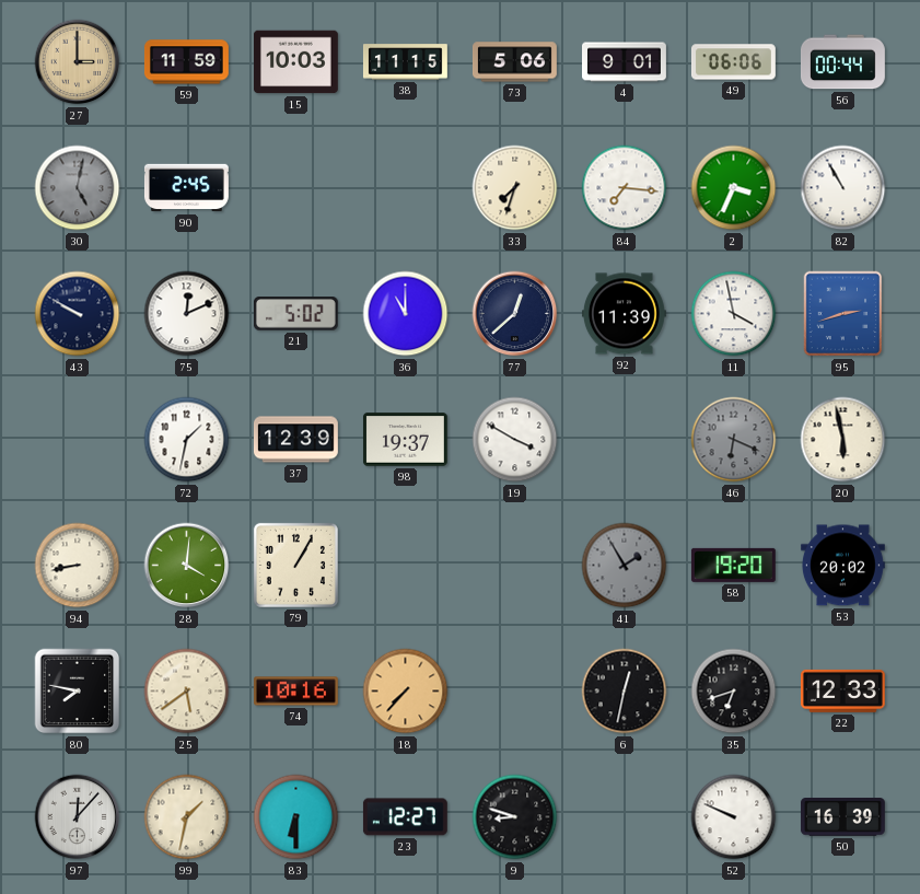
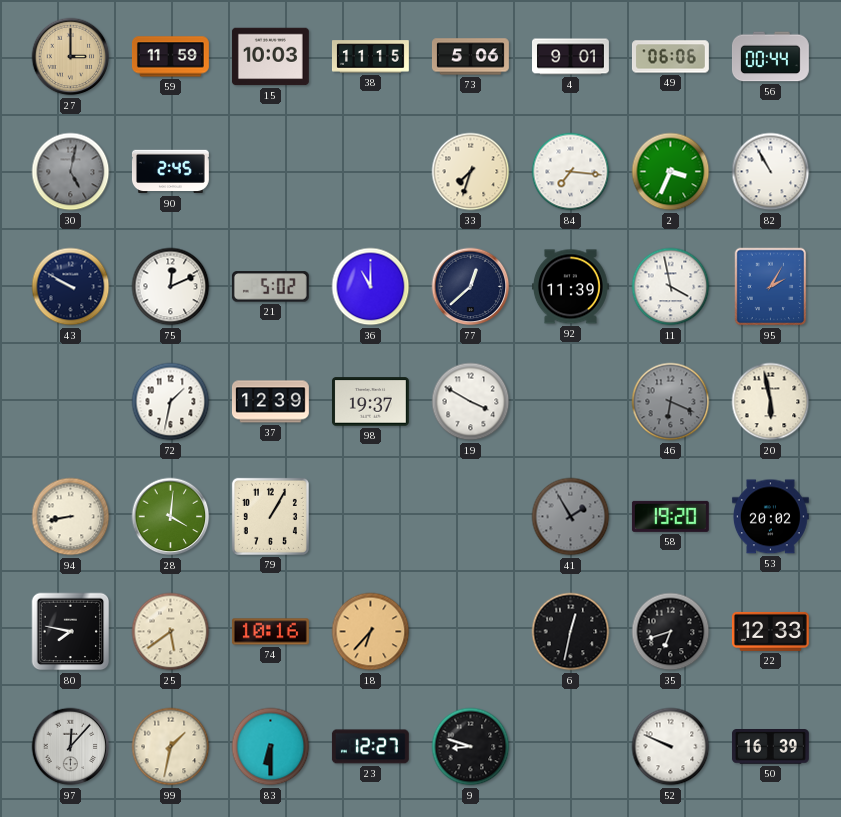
95: 2:42 -> 2:05
18: 7:37 -> 6:37
